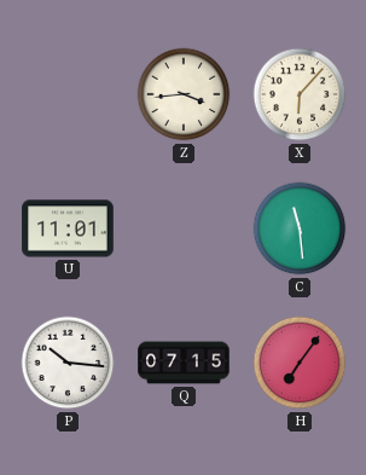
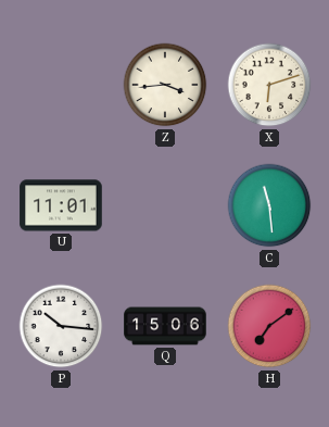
X: 6:07 -> 6:12
Q: 07:15 -> 15:06
H: 7:06 -> 7:09
